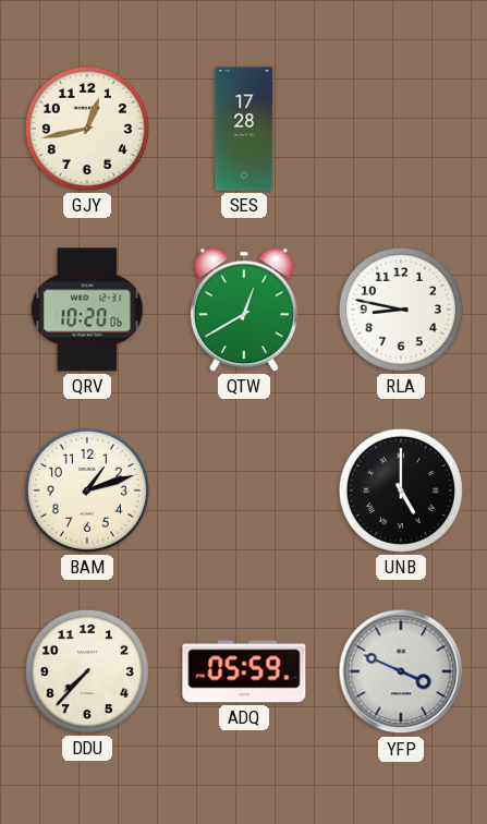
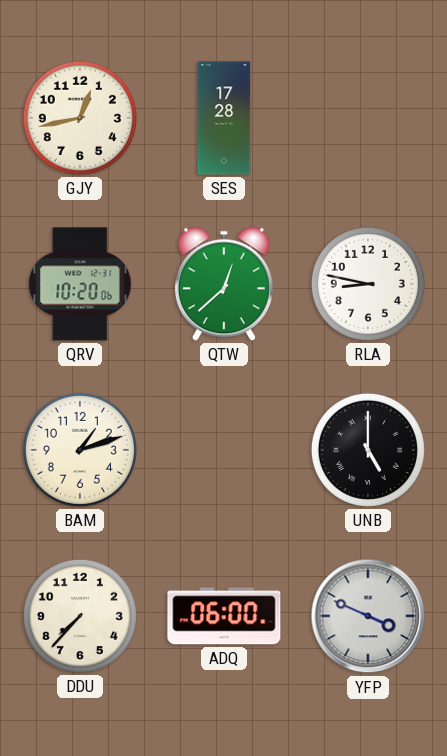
QTW: 12:40 -> 12:38
ADQ: 05:59 -> 06:00
